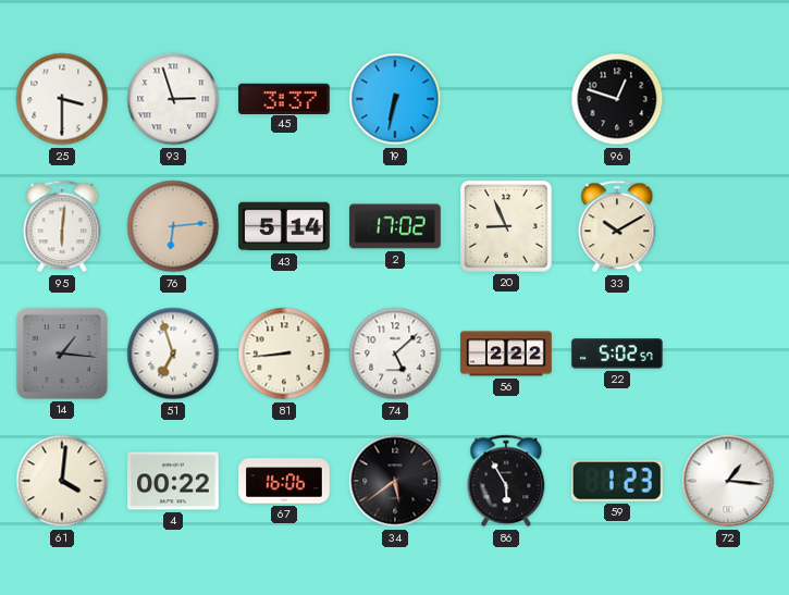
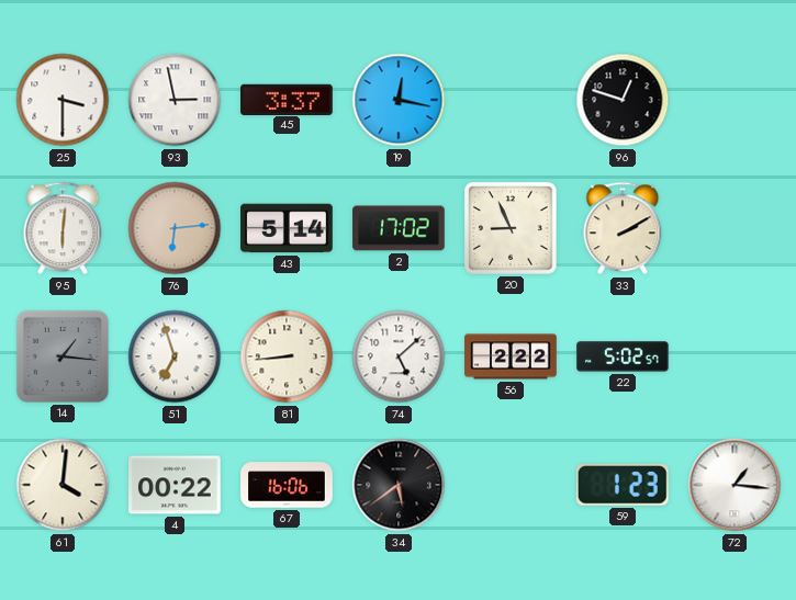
93: 2:57 -> 2:58
19: 6:32 -> 12:17
33: 10:10 -> 2:10
86: 5:55 -> none
